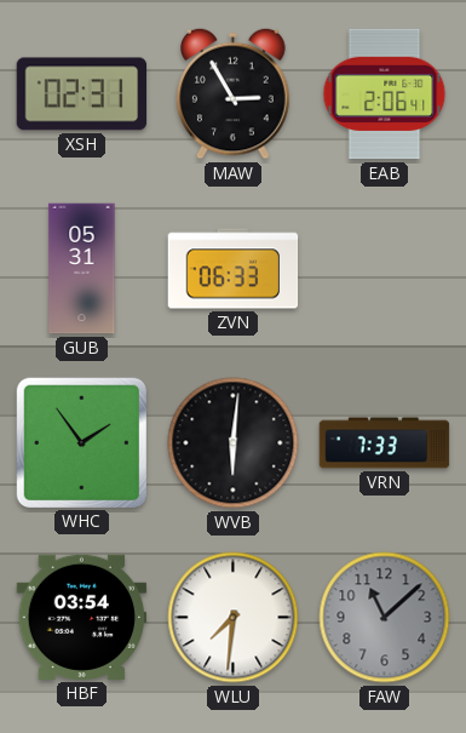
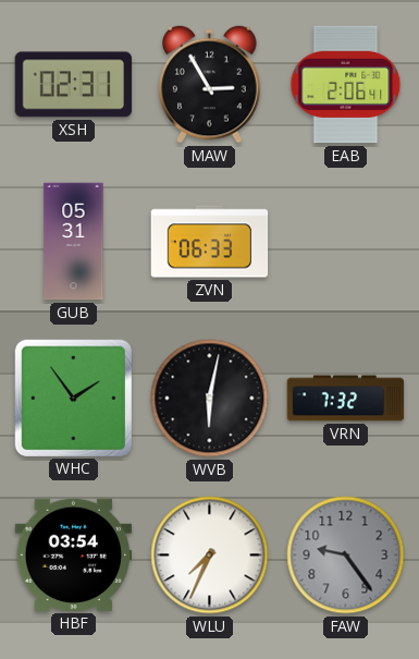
WVB: 6:01 -> 6:02
VRN: 7:33 -> 7:32
WLU: 7:31 -> 7:34
FAW: 11:08 -> 9:24
